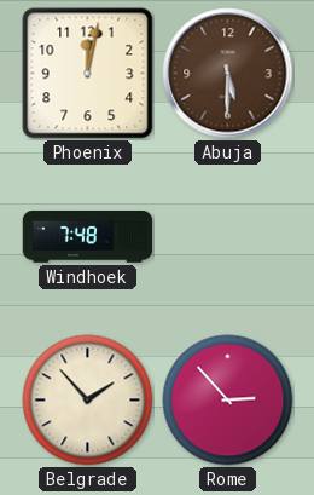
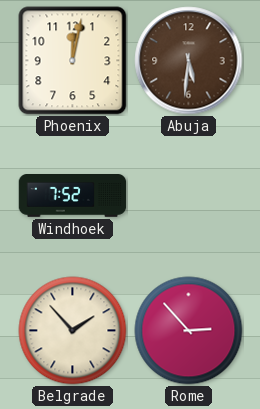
Abuja: 5:30 -> 5:31
Windhoek: 7:48 -> 7:52
